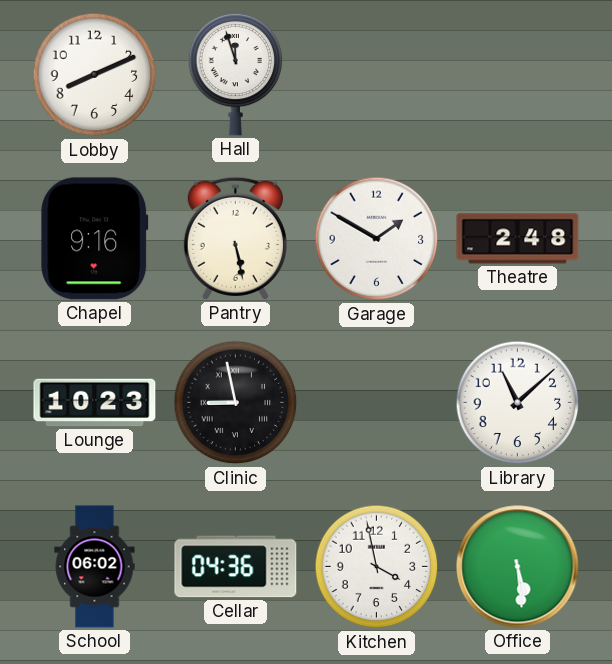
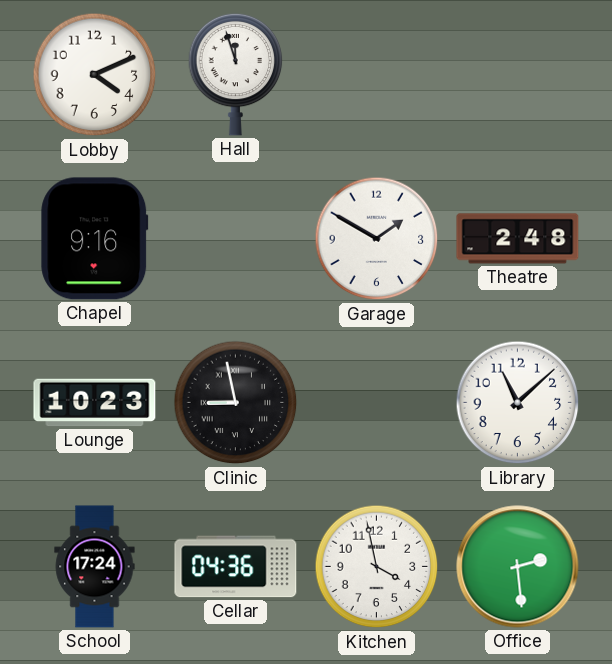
Lobby: 8:11 -> 4:11
Pantry: 5:28 -> none
School: 06:02 -> 17:24
Office: 5:29 -> 2:29
